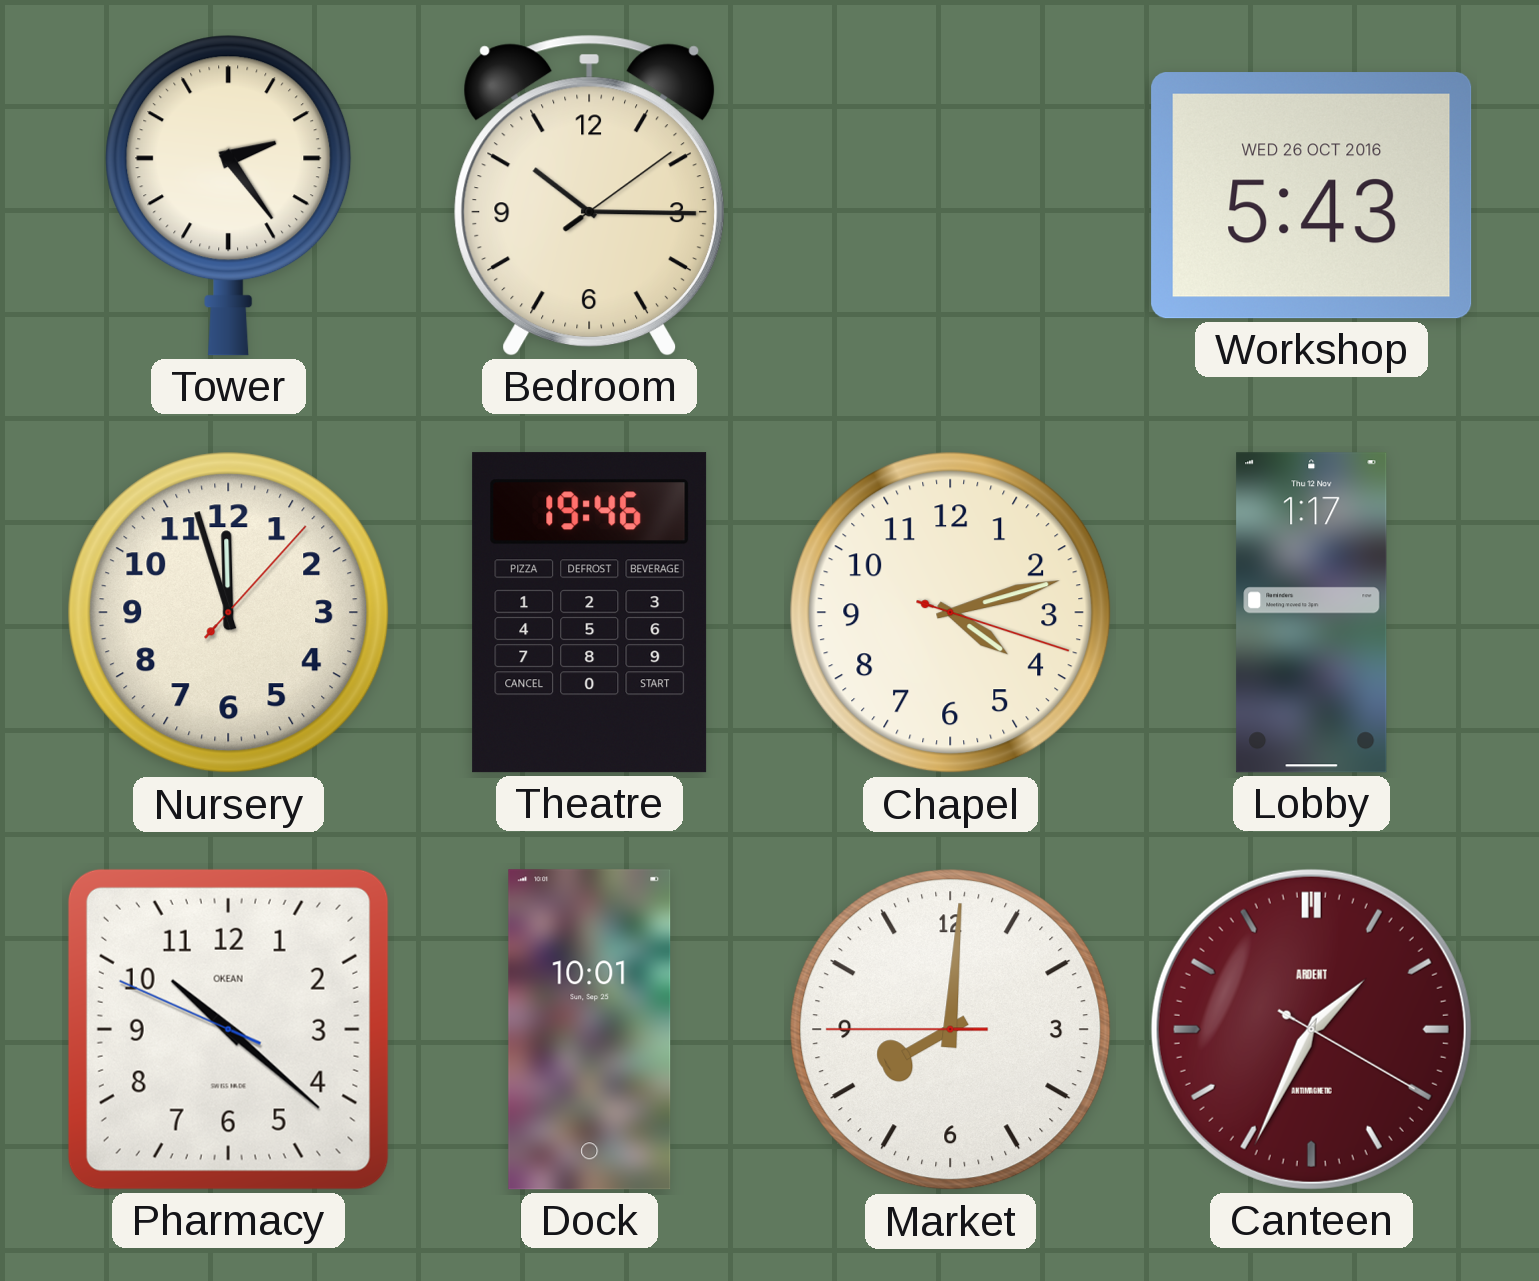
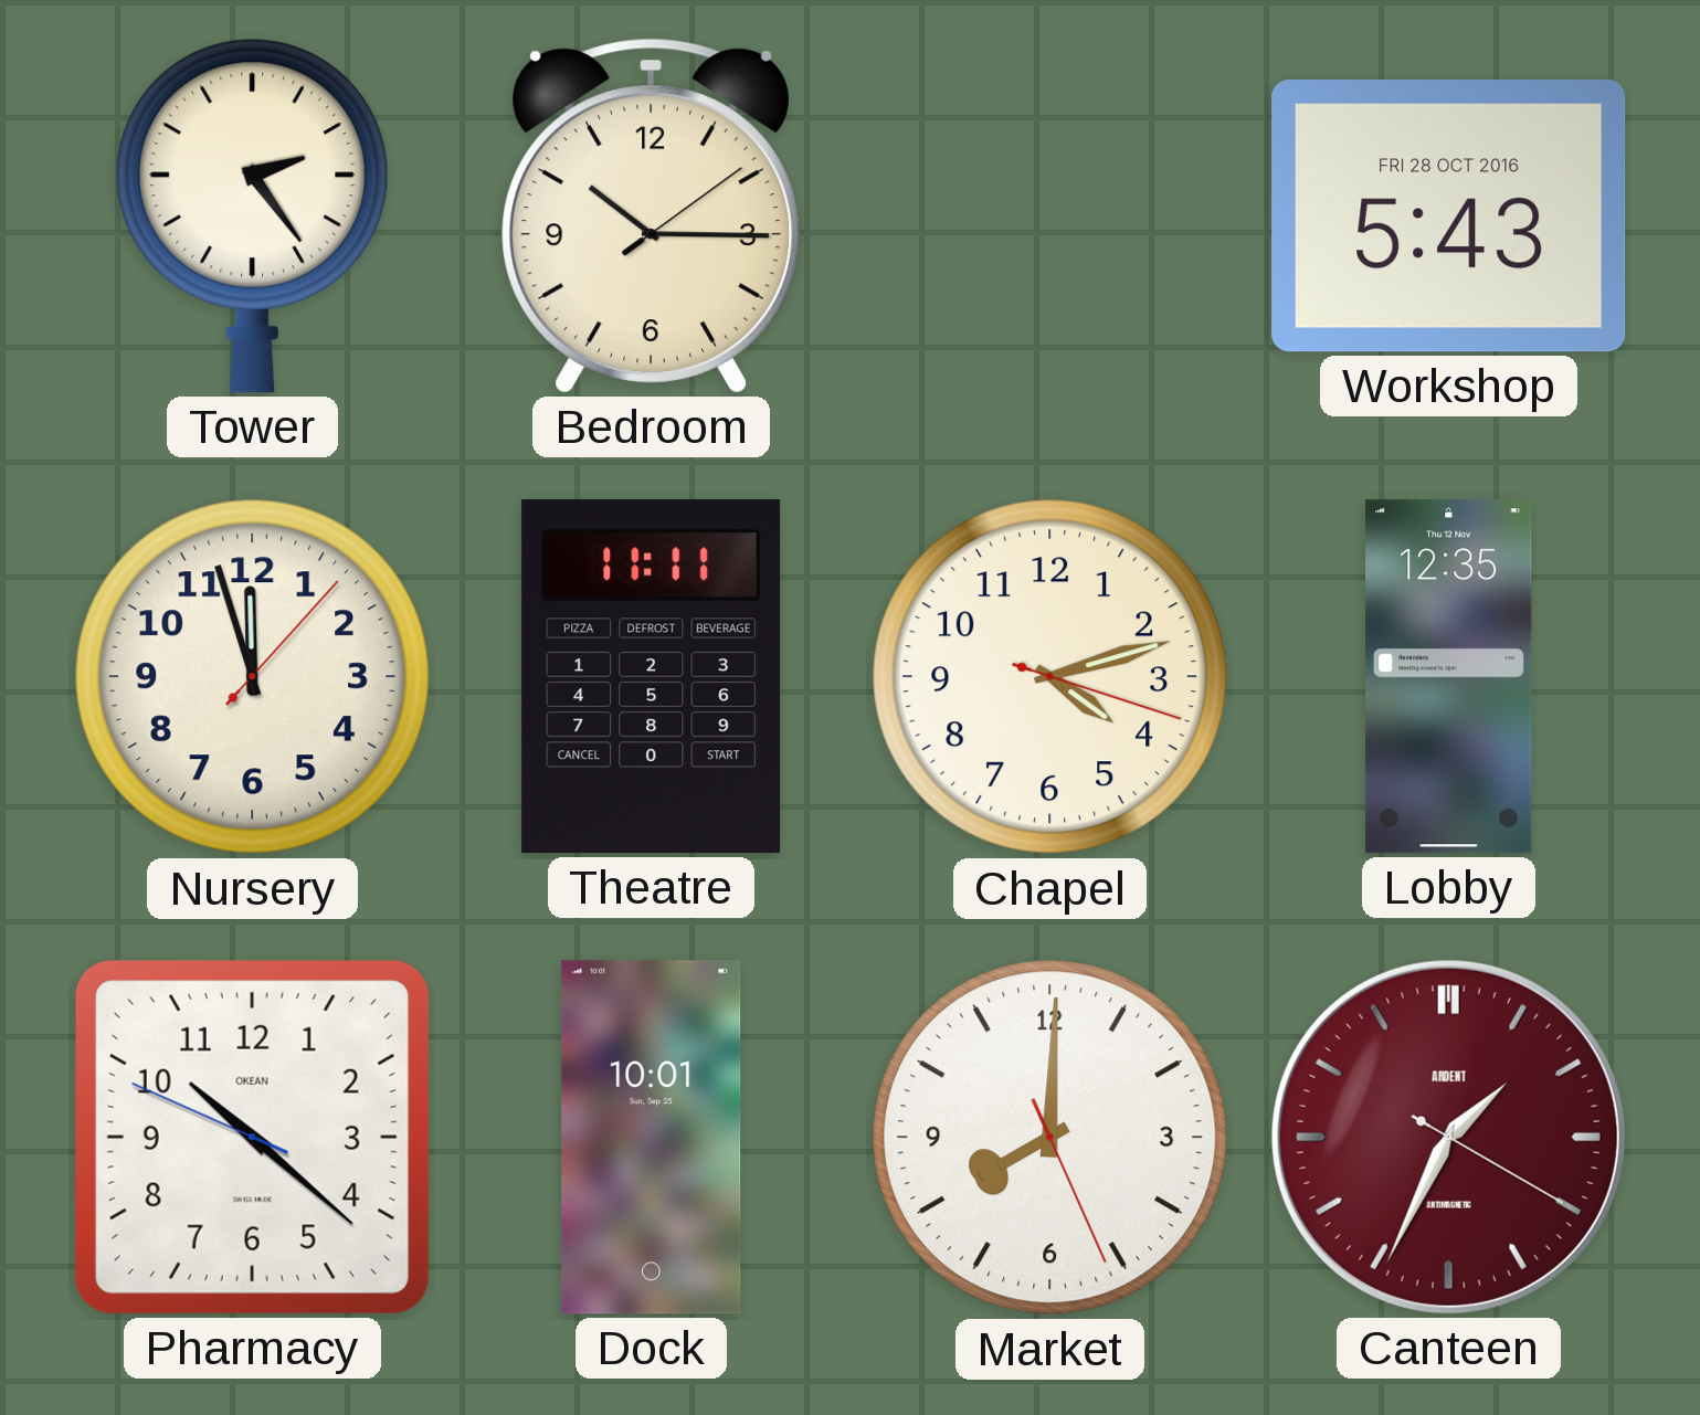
Workshop date: WED 26 OCT 2016 -> FRI 28 OCT 2016
Theatre: 19:46 -> 11:11
Lobby: 1:17 -> 12:35
Market: 8:00:45 -> 8:00:26
